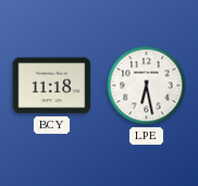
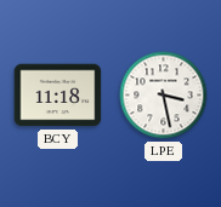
LPE: 6:28 -> 3:28
